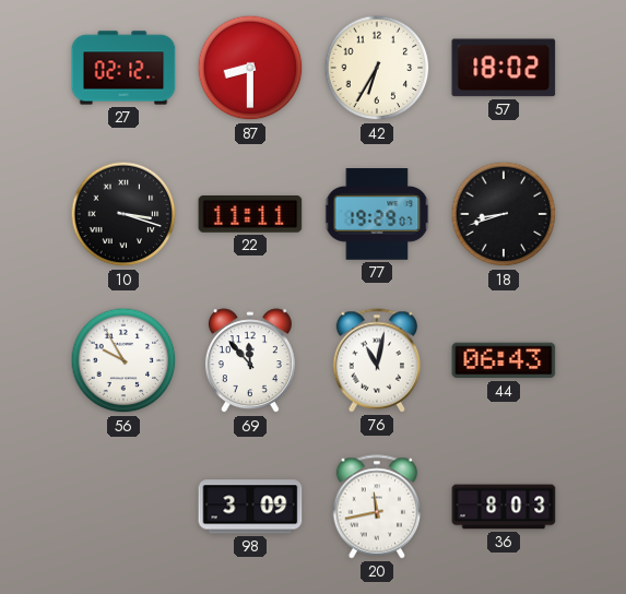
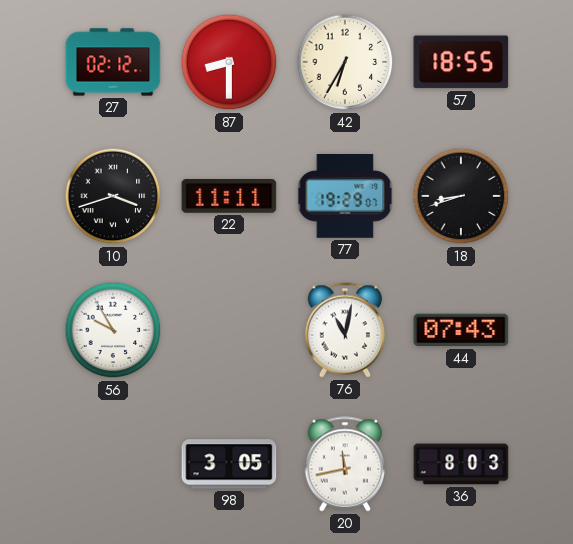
57: 18:02 -> 18:55
10: 3:18 -> 3:42
69: 11:53 -> none
44: 06:43 -> 07:43
98: 3:09 -> 3:05
